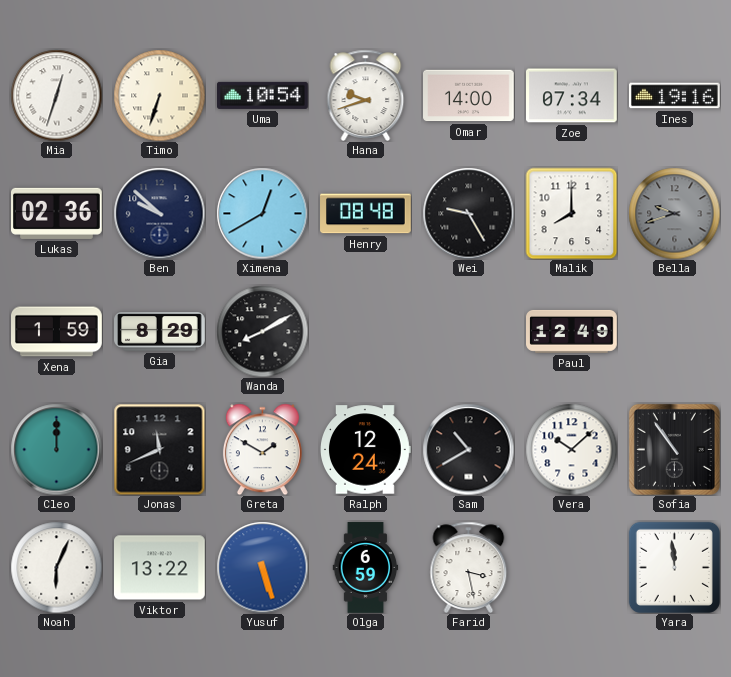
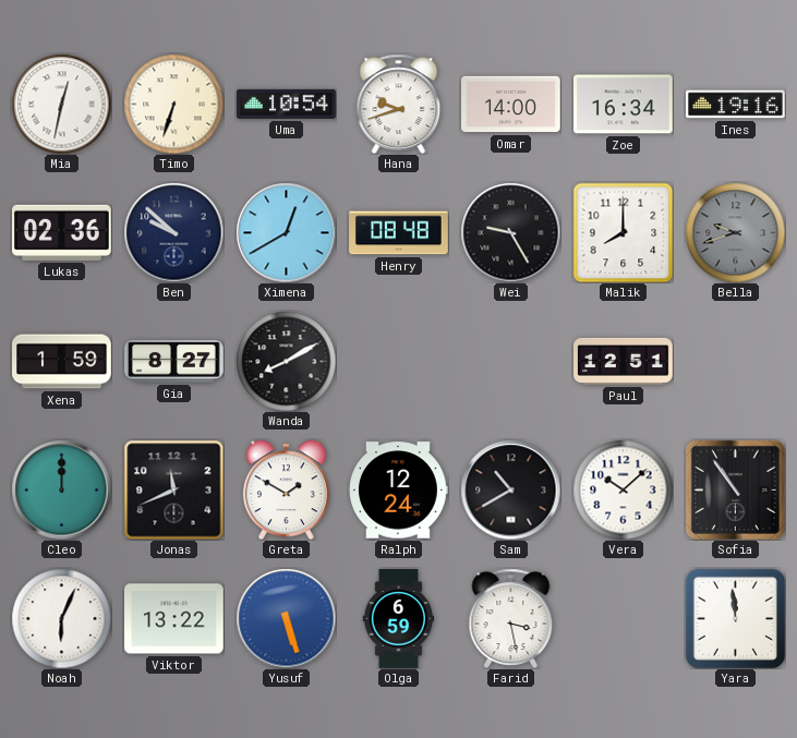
Mia: 12:33 -> 12:32
Zoe: 07:34 -> 16:34
Gia: 8:29 -> 8:27
Paul: 12:49 -> 12:51
